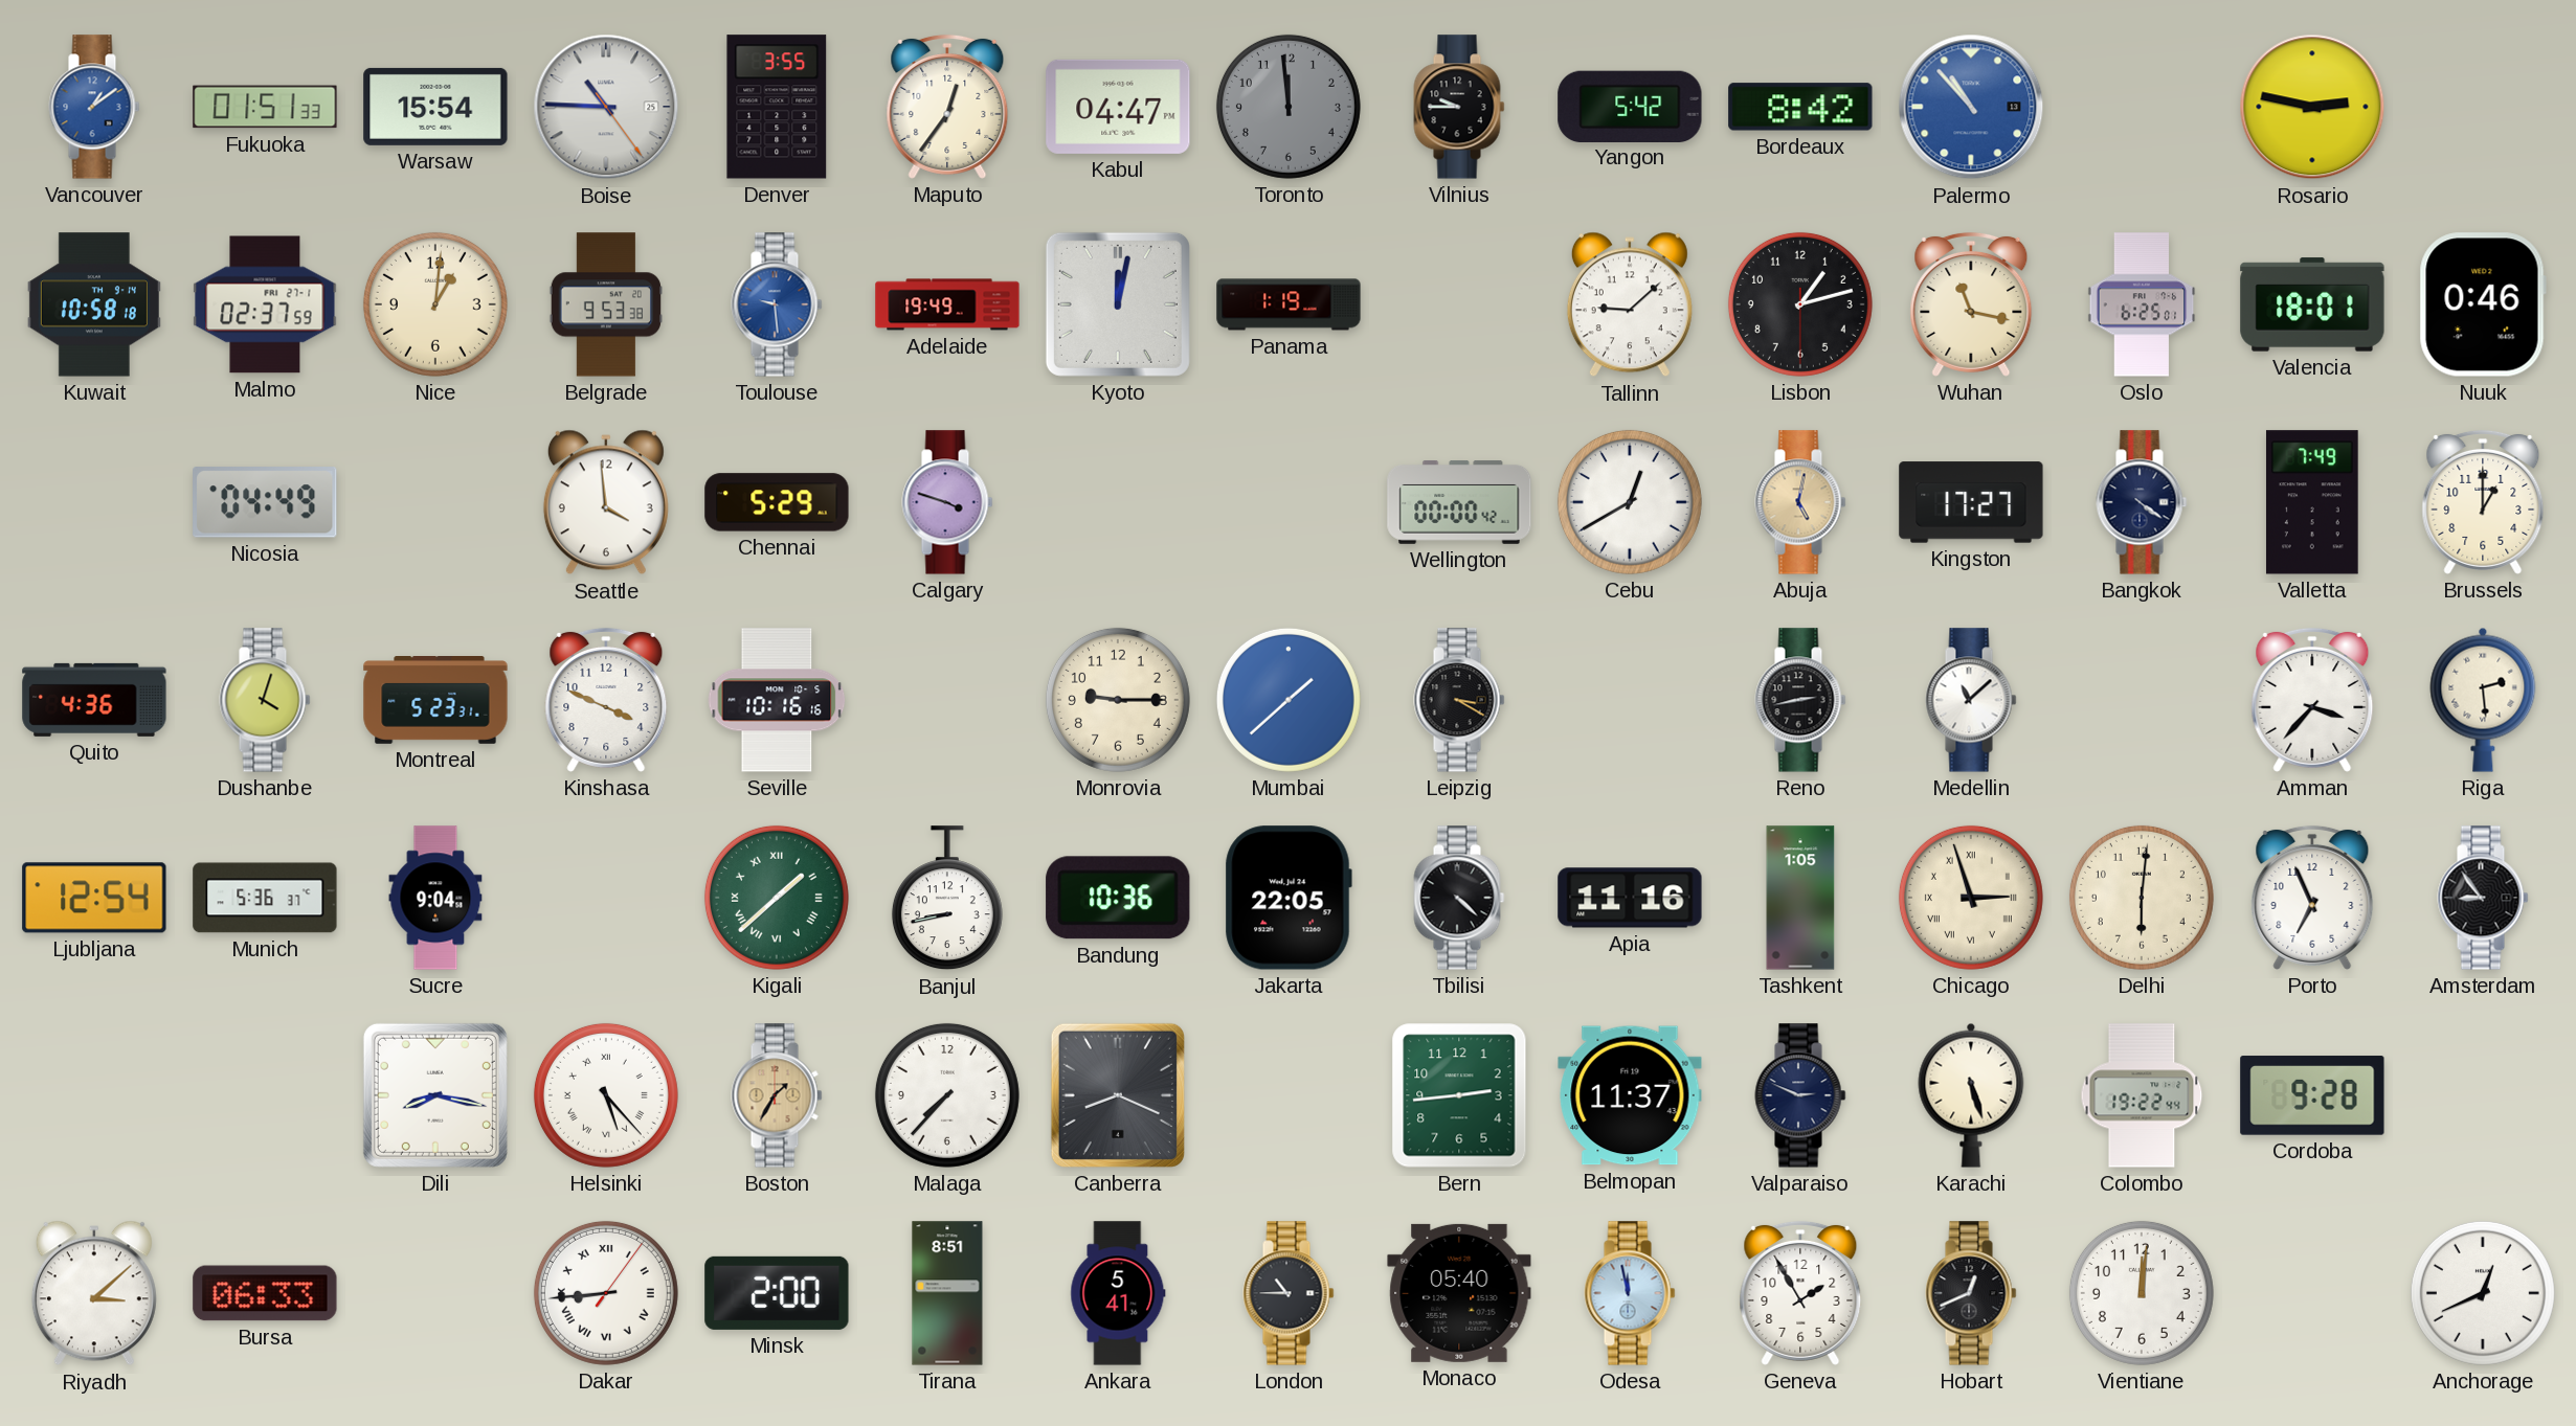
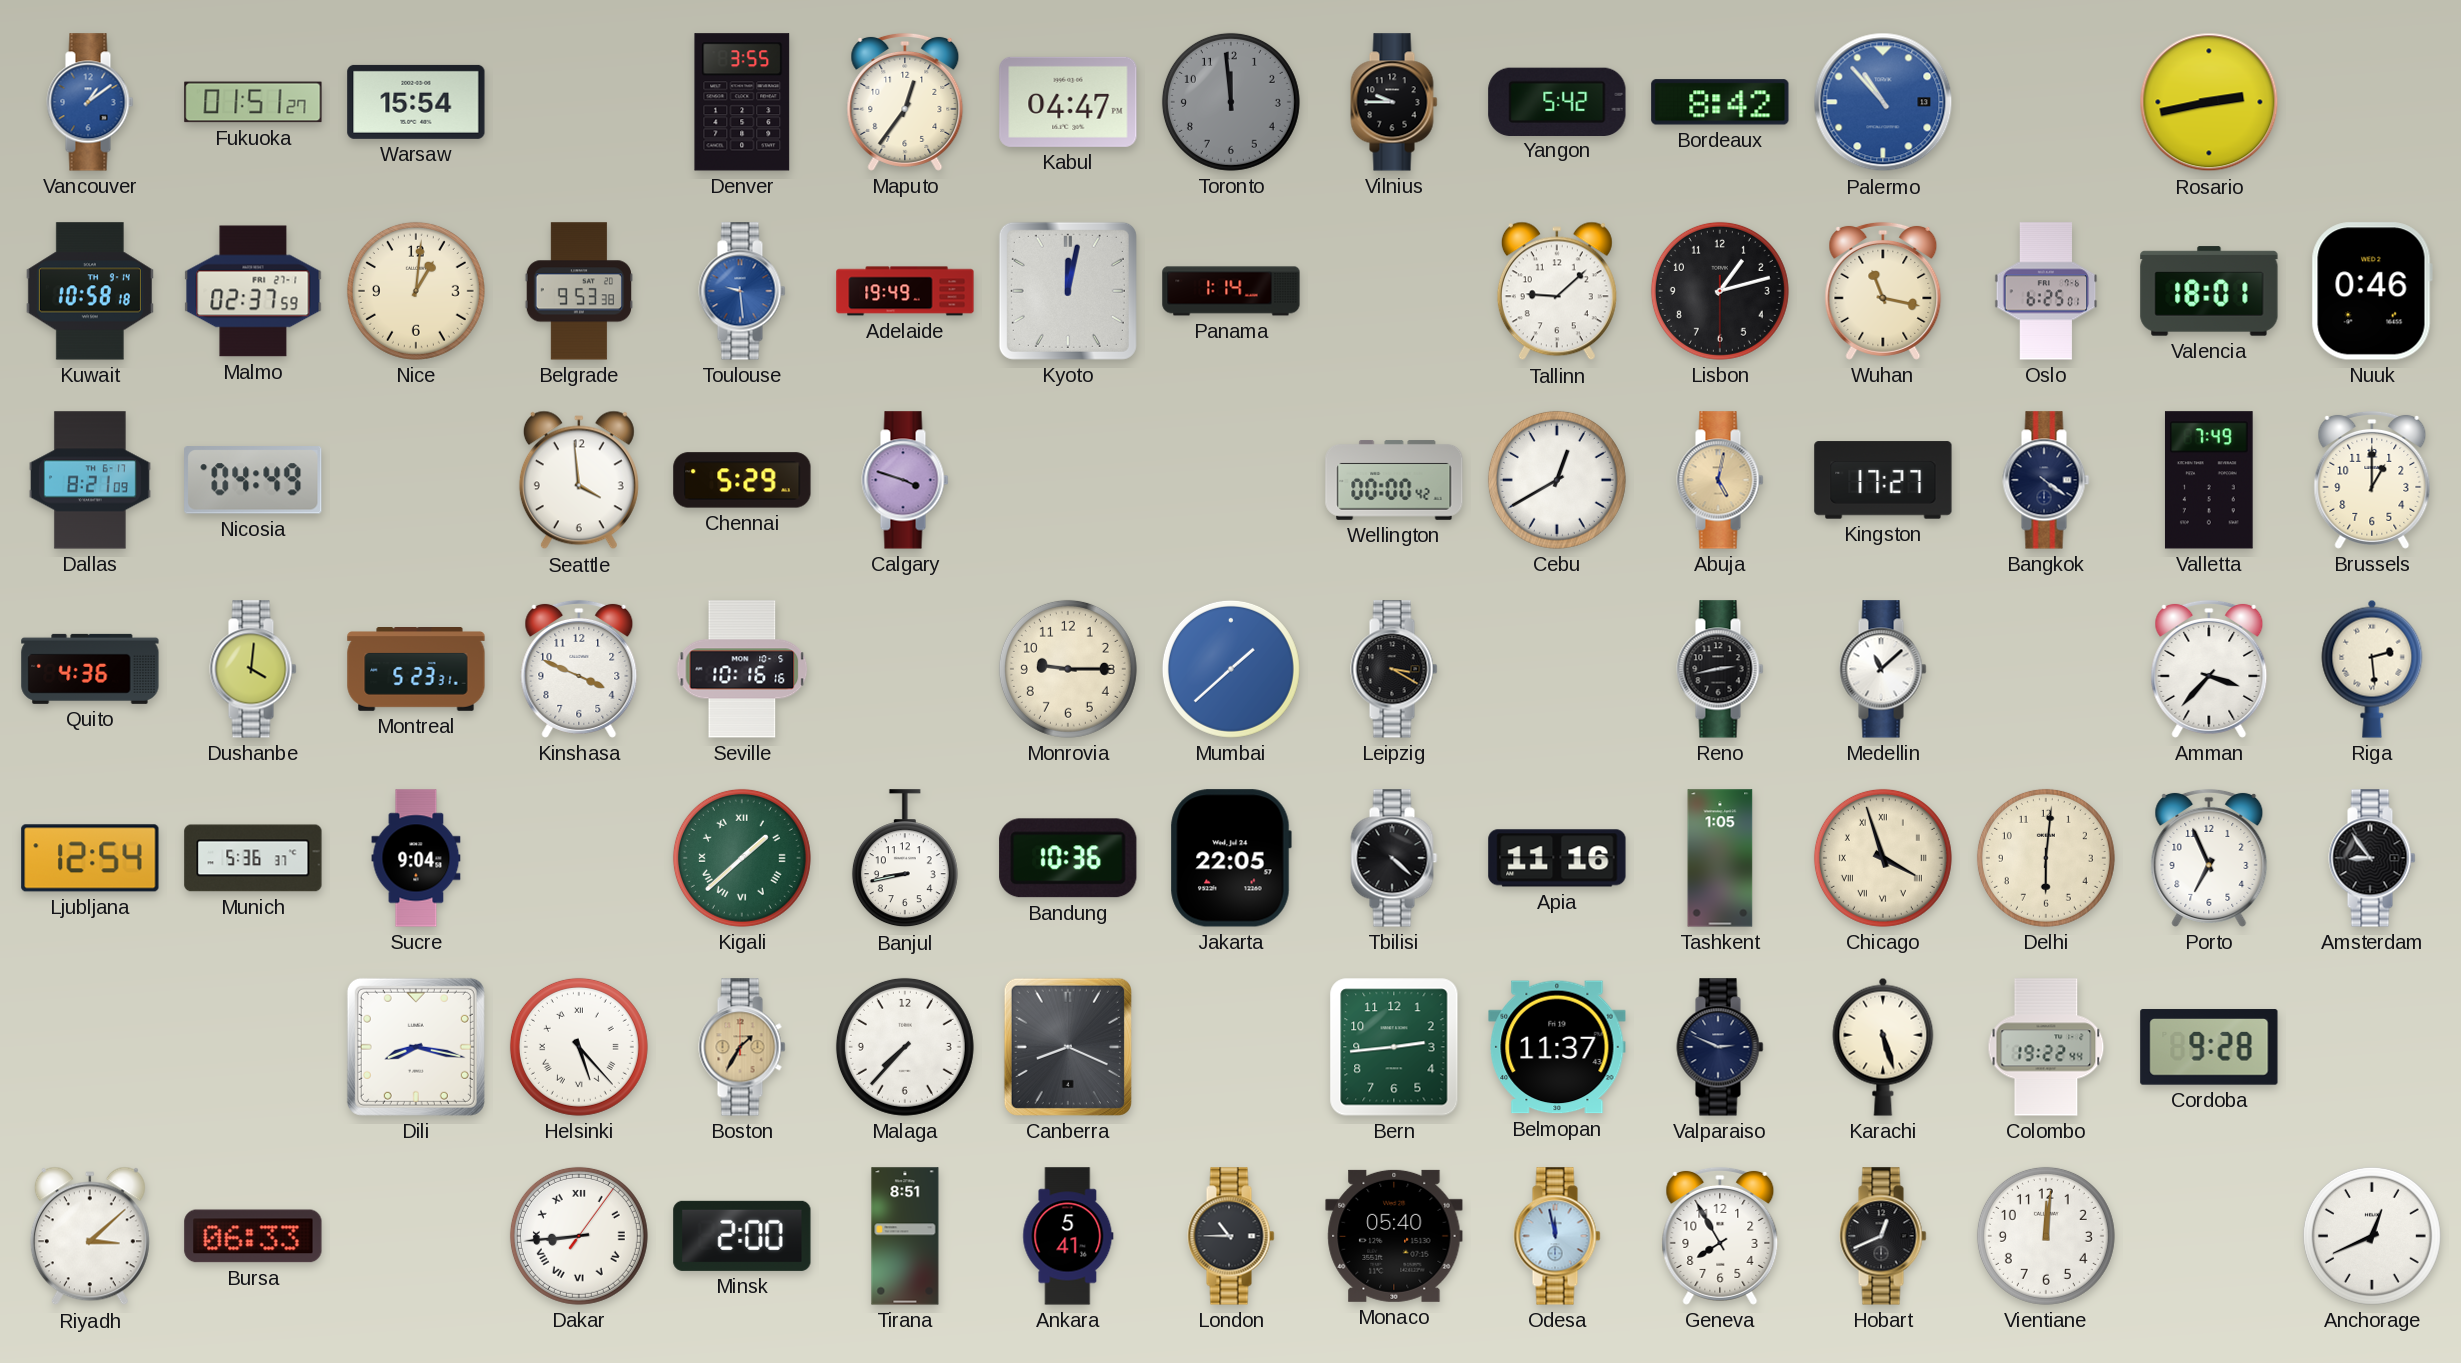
Fukuoka: 01:51:33 -> 01:51:27
Boise: 10:45 -> none
Rosario: 2:47 -> 2:43
Panama: 1:19 -> 1:14
Dallas: none -> 8:21
Dushanbe: 4:03 -> 4:01
Chicago: 2:57 -> 3:57
Geneva: 1:55 -> 7:55
